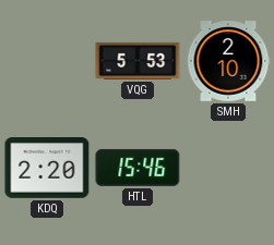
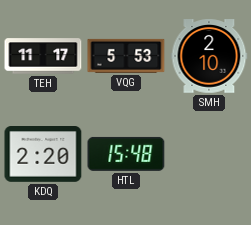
TEH: none -> 11:17
HTL: 15:46 -> 15:48
